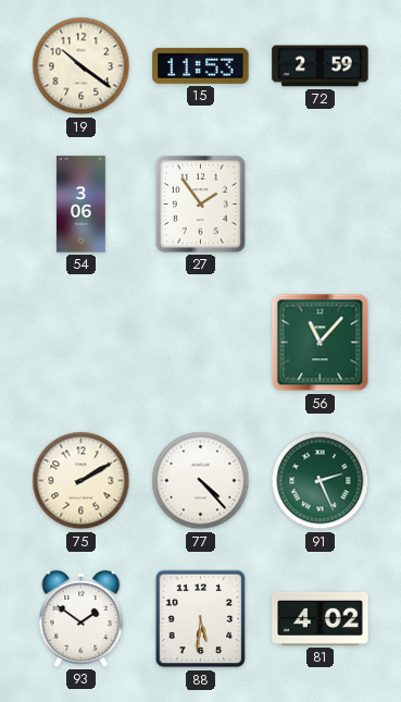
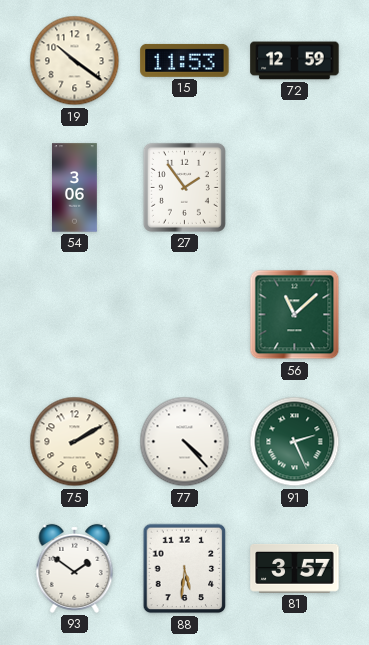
72: 2:59 -> 12:59
56: 11:07 -> 11:08
81: 4:02 -> 3:57
